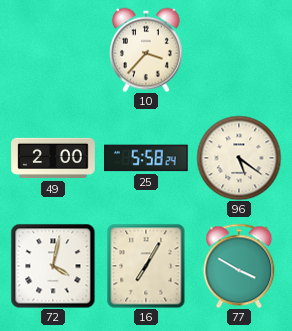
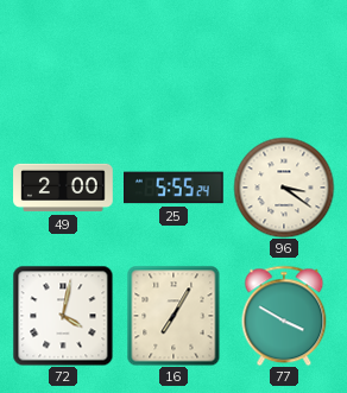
10: 3:37 -> none
25: 5:58 -> 5:55
96: 5:21 -> 3:21
